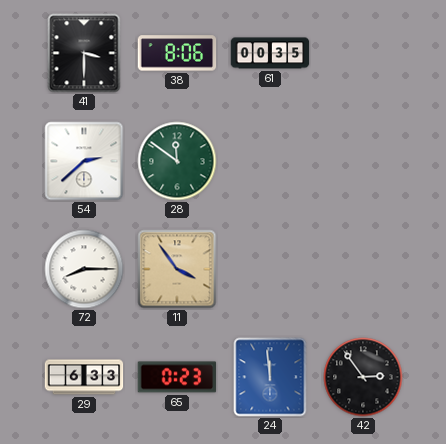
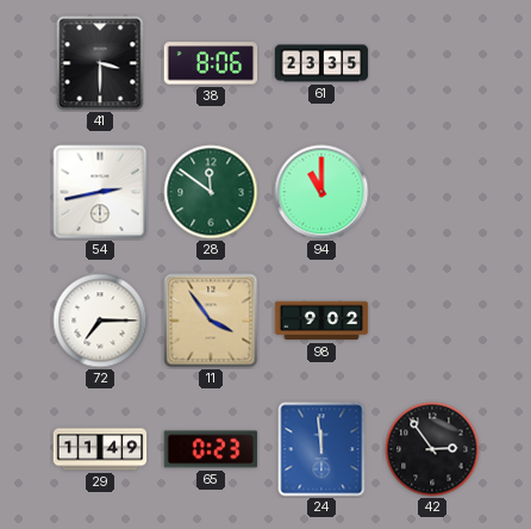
61: 00:35 -> 23:35
54: 2:38 -> 2:43
94: none -> 11:00
72: 8:15 -> 7:15
98: none -> 9:02
29: 6:33 -> 11:49
